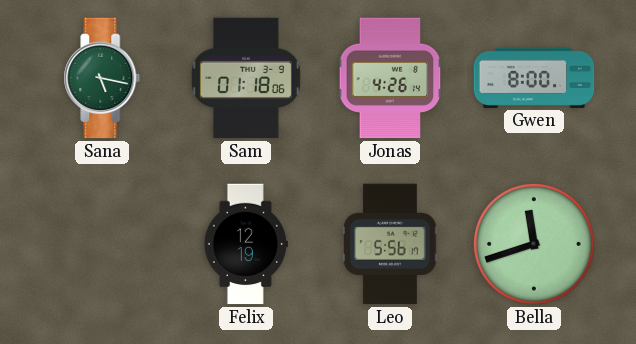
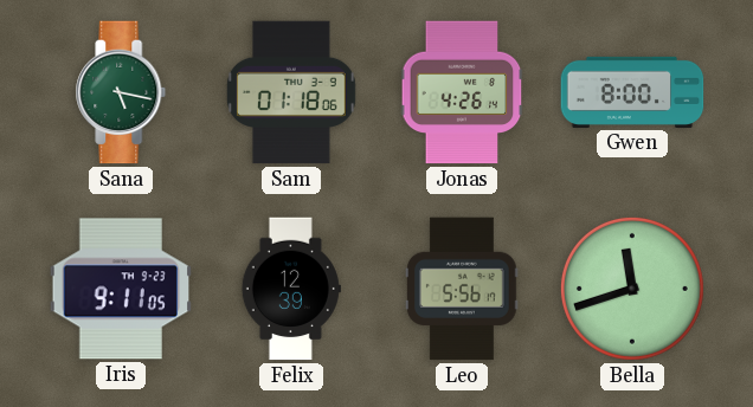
Iris: none -> 9:11
Felix: 12:19 -> 12:39
